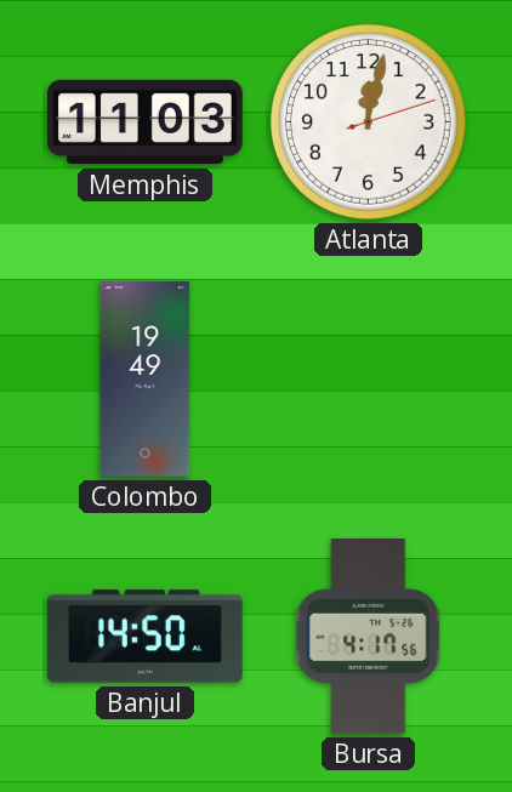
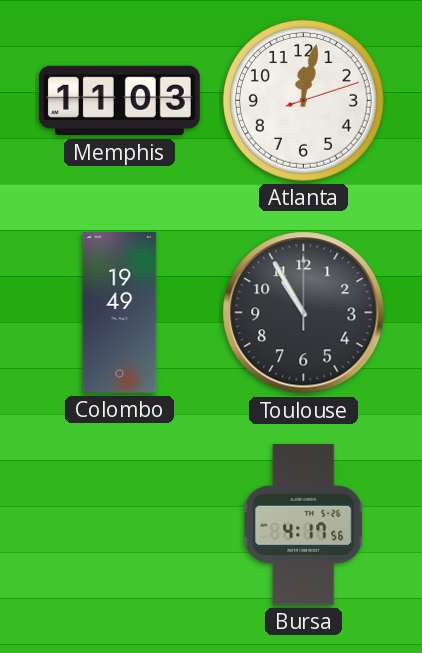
Toulouse: none -> 10:55
Banjul: 14:50 -> none
